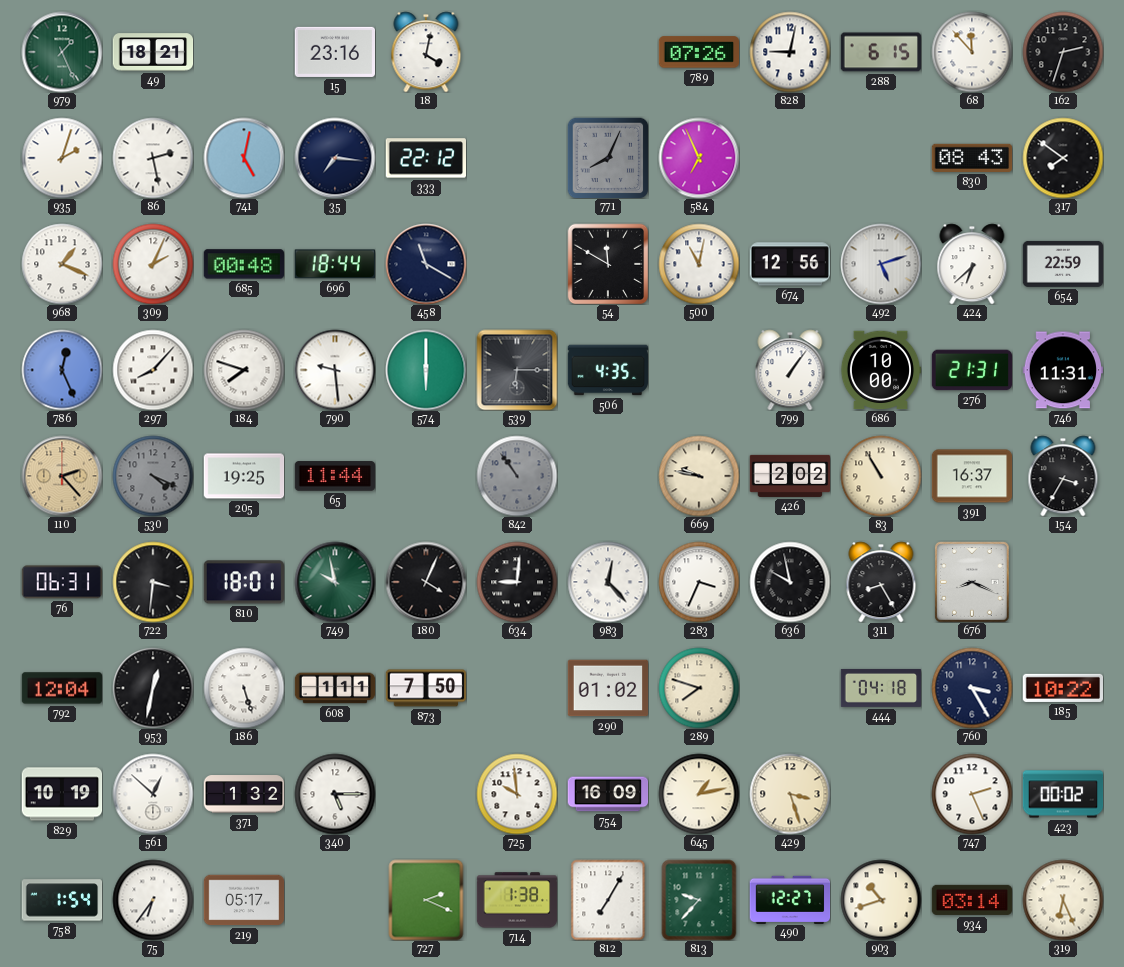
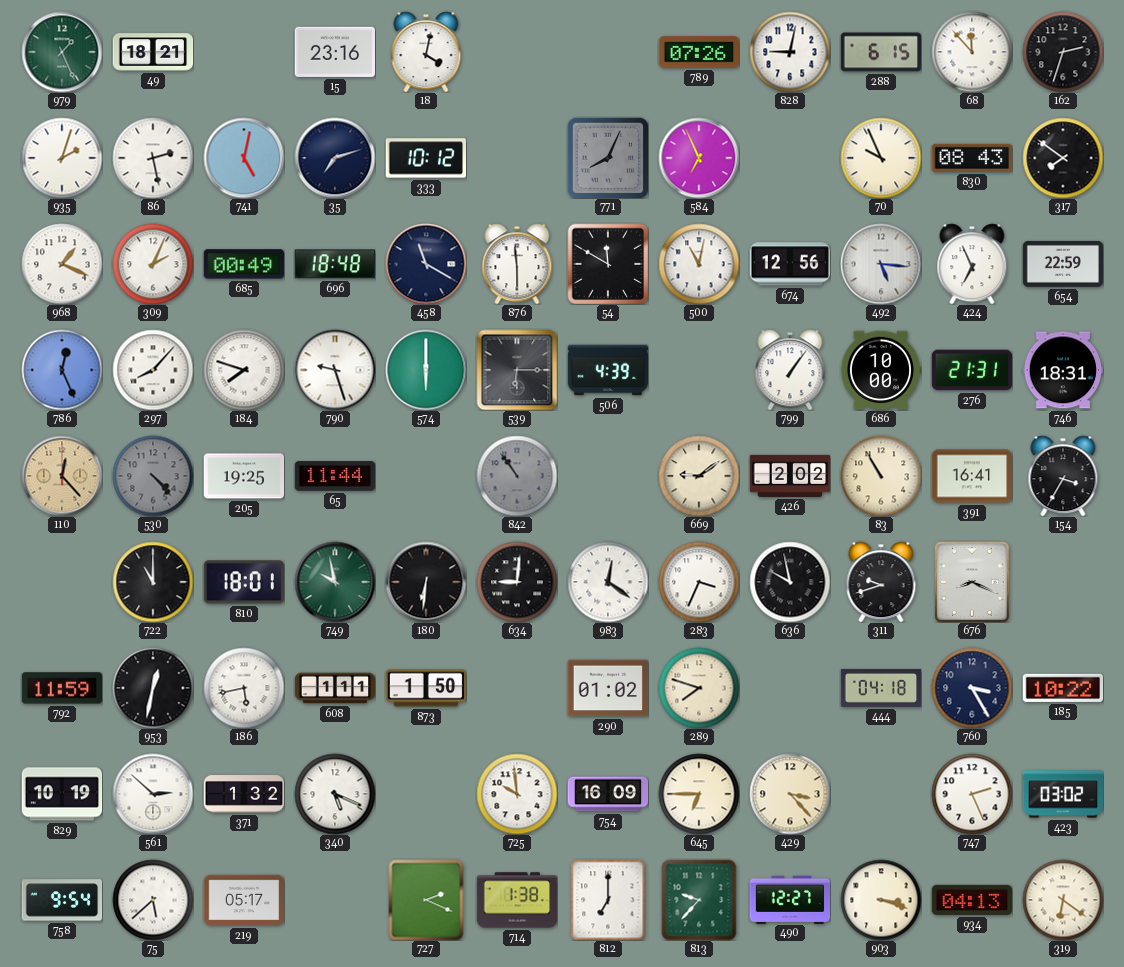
35: 7:16 -> 7:12
333: 22:12 -> 10:12
70: none -> 9:56
685: 00:48 -> 00:49
696: 18:44 -> 18:48
876: none -> 5:59
492: 5:12 -> 5:16
424: 6:38 -> 6:56
790: 9:29 -> 9:27
506: 4:35 -> 4:39
746: 11:31 -> 18:31
110: 2:23 -> 12:23
530: 4:19 -> 4:23
669: 9:47 -> 9:09
391: 16:37 -> 16:41
76: 06:31 -> none
722: 3:31 -> 11:00
180: 4:04 -> 6:31
983: 12:23 -> 12:21
311: 8:25 -> 9:42
792: 12:04 -> 11:59
186: 5:27 -> 5:43
873: 7:50 -> 1:50
561: 12:52 -> 2:52
340: 5:15 -> 5:19
645: 1:13 -> 6:45
429: 3:27 -> 3:23
423: 00:02 -> 03:02
758: 1:54 -> 9:54
75: 6:36 -> 5:38
812: 7:05 -> 7:00
903: 10:42 -> 3:18
934: 03:14 -> 04:13
319: 6:26 -> 6:21
